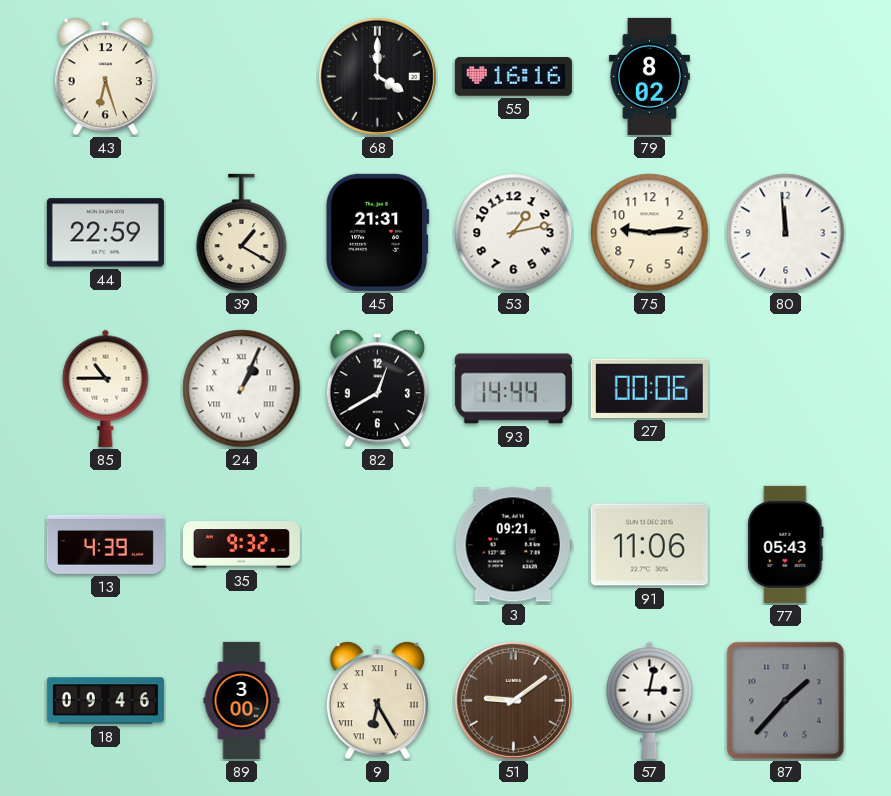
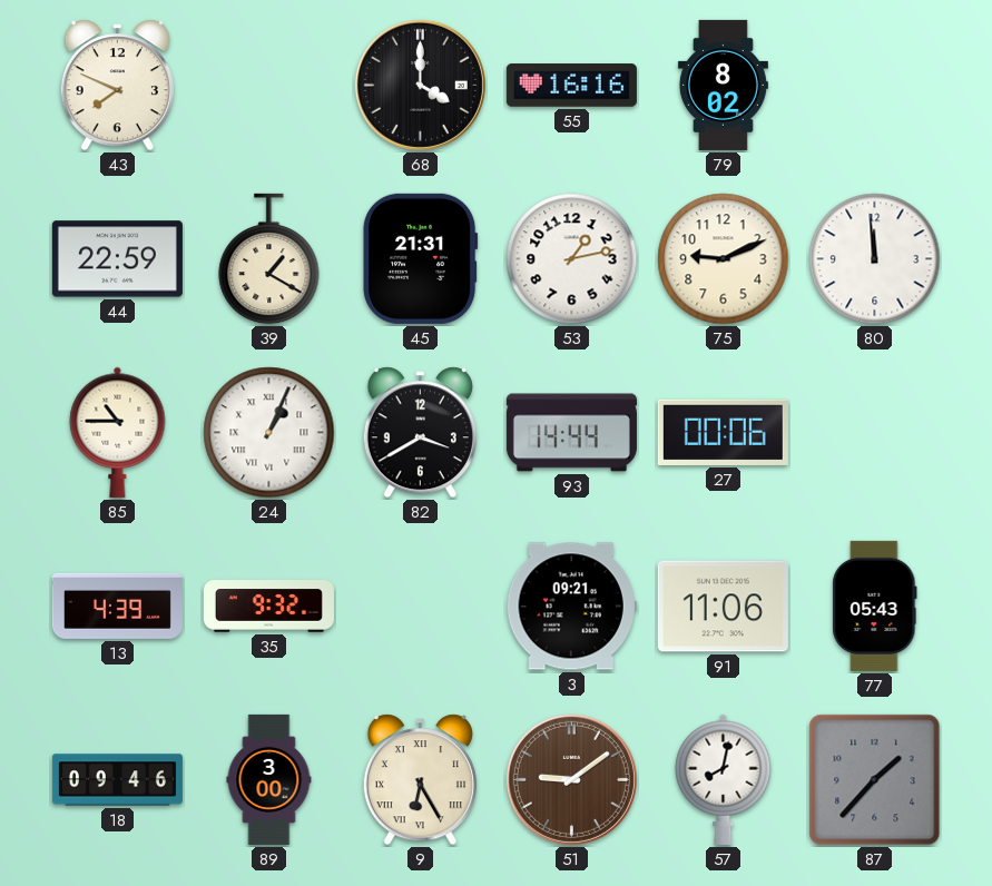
43: 6:27 -> 7:49
75: 9:14 -> 9:11
82: 12:40 -> 3:40
57: 3:02 -> 8:02
